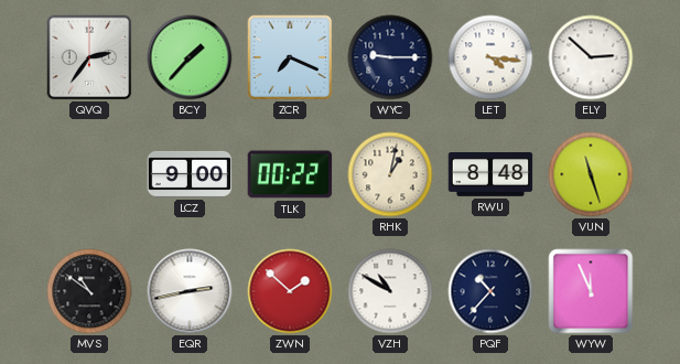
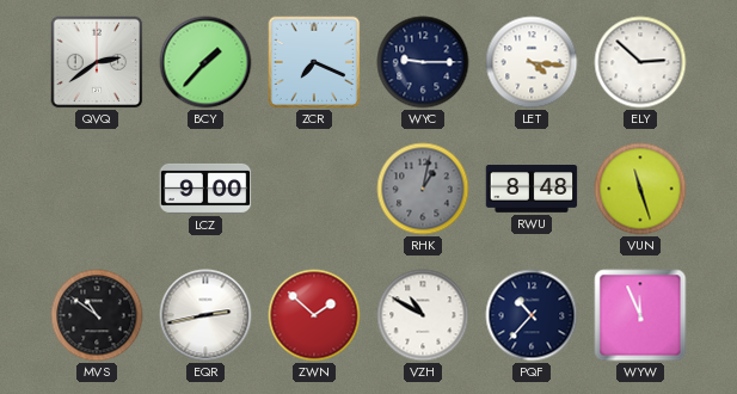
QVQ: 2:36 -> 2:39
TLK: 00:22 -> none
RHK dial: cream -> grey
